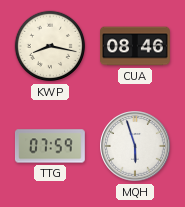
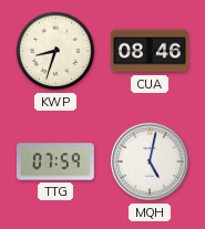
KWP: 8:17 -> 8:33
MQH: 5:57 -> 5:02
